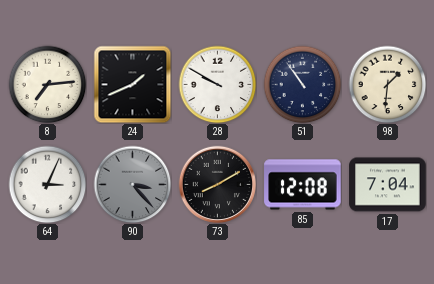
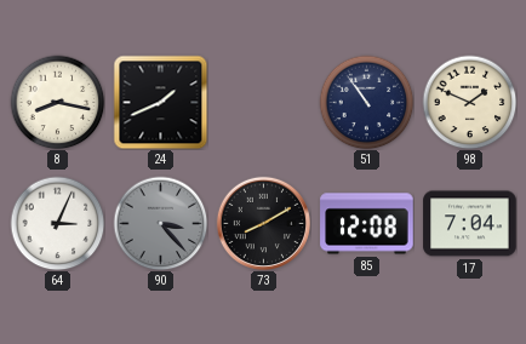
8: 7:14 -> 8:17
28: 9:50 -> none
98: 1:31 -> 1:49
